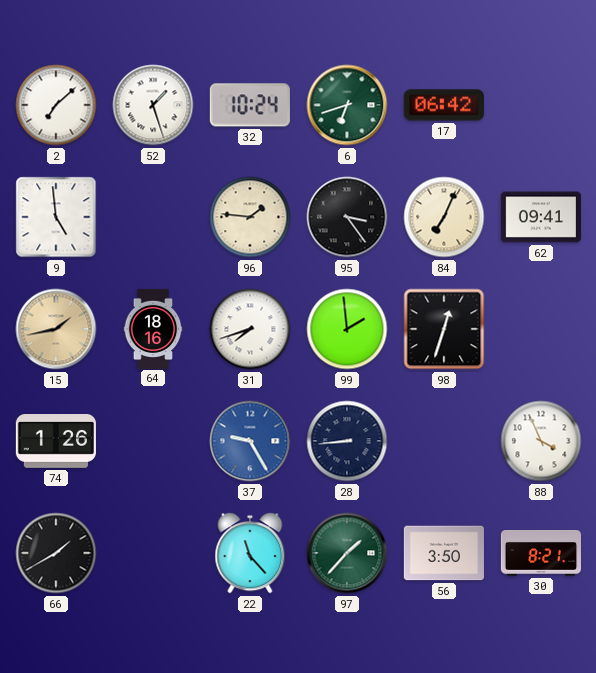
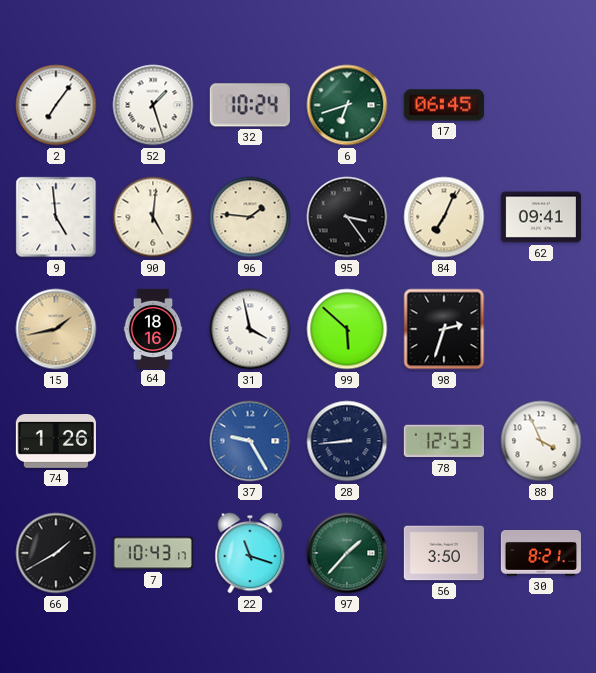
2: 7:08 -> 7:06
17: 06:42 -> 06:45
90: none -> 5:01
31: 7:42 -> 3:58
99: 1:59 -> 5:52
98: 12:33 -> 2:33
78: none -> 12:53
7: none -> 10:43
22: 11:23 -> 11:18
